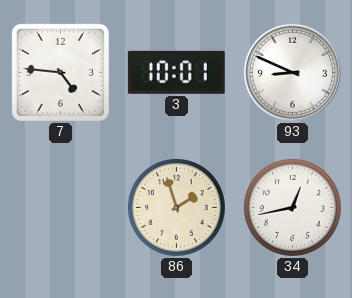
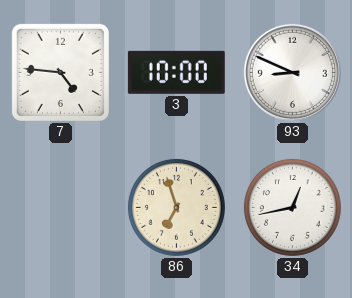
3: 10:01 -> 10:00
86: 1:57 -> 6:57
